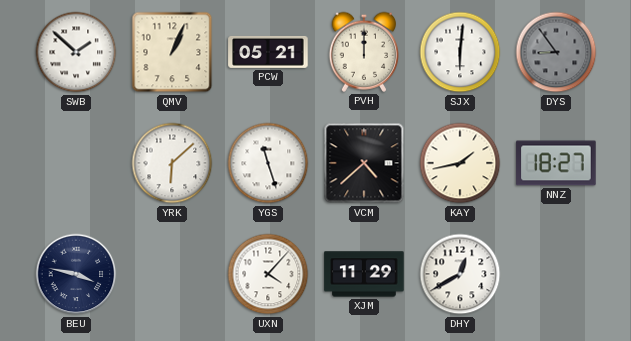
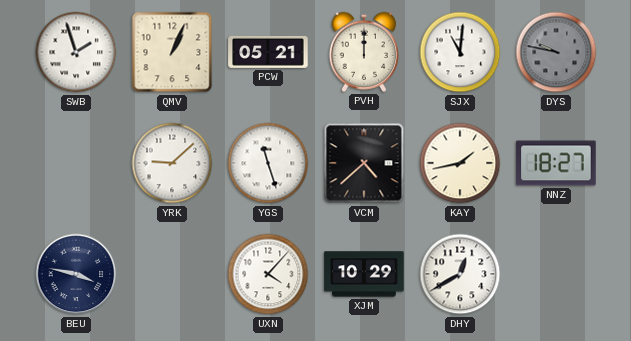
SWB: 1:52 -> 1:57
SJX: 6:01 -> 11:01
DYS: 8:54 -> 9:47
YRK: 6:08 -> 9:08
XJM: 11:29 -> 10:29
